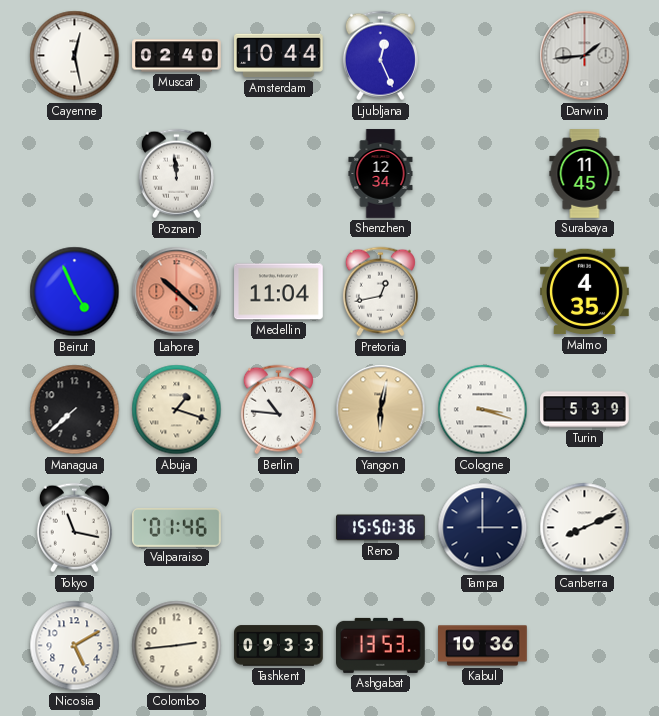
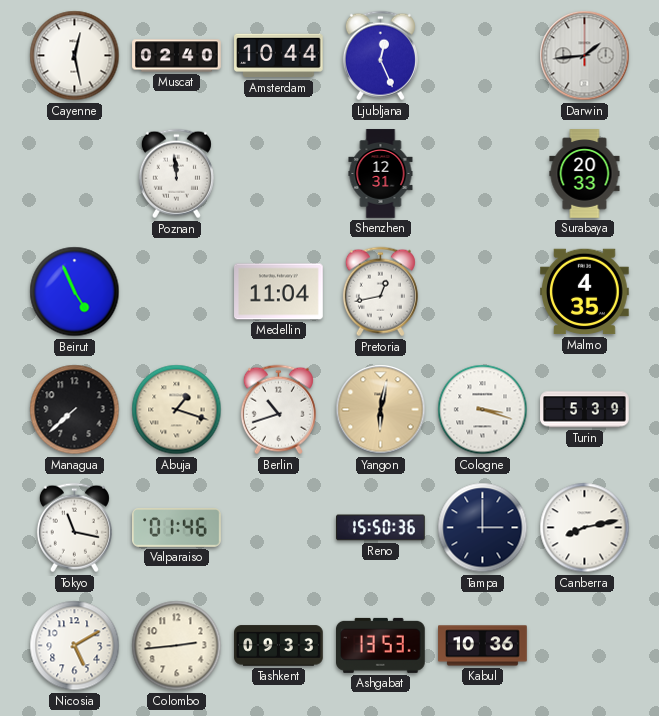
Shenzhen: 12:34 -> 12:31
Surabaya: 11:45 -> 20:33
Lahore: 10:22 -> none
Berlin: 10:46 -> 10:42
Canberra: 8:11 -> 8:13
